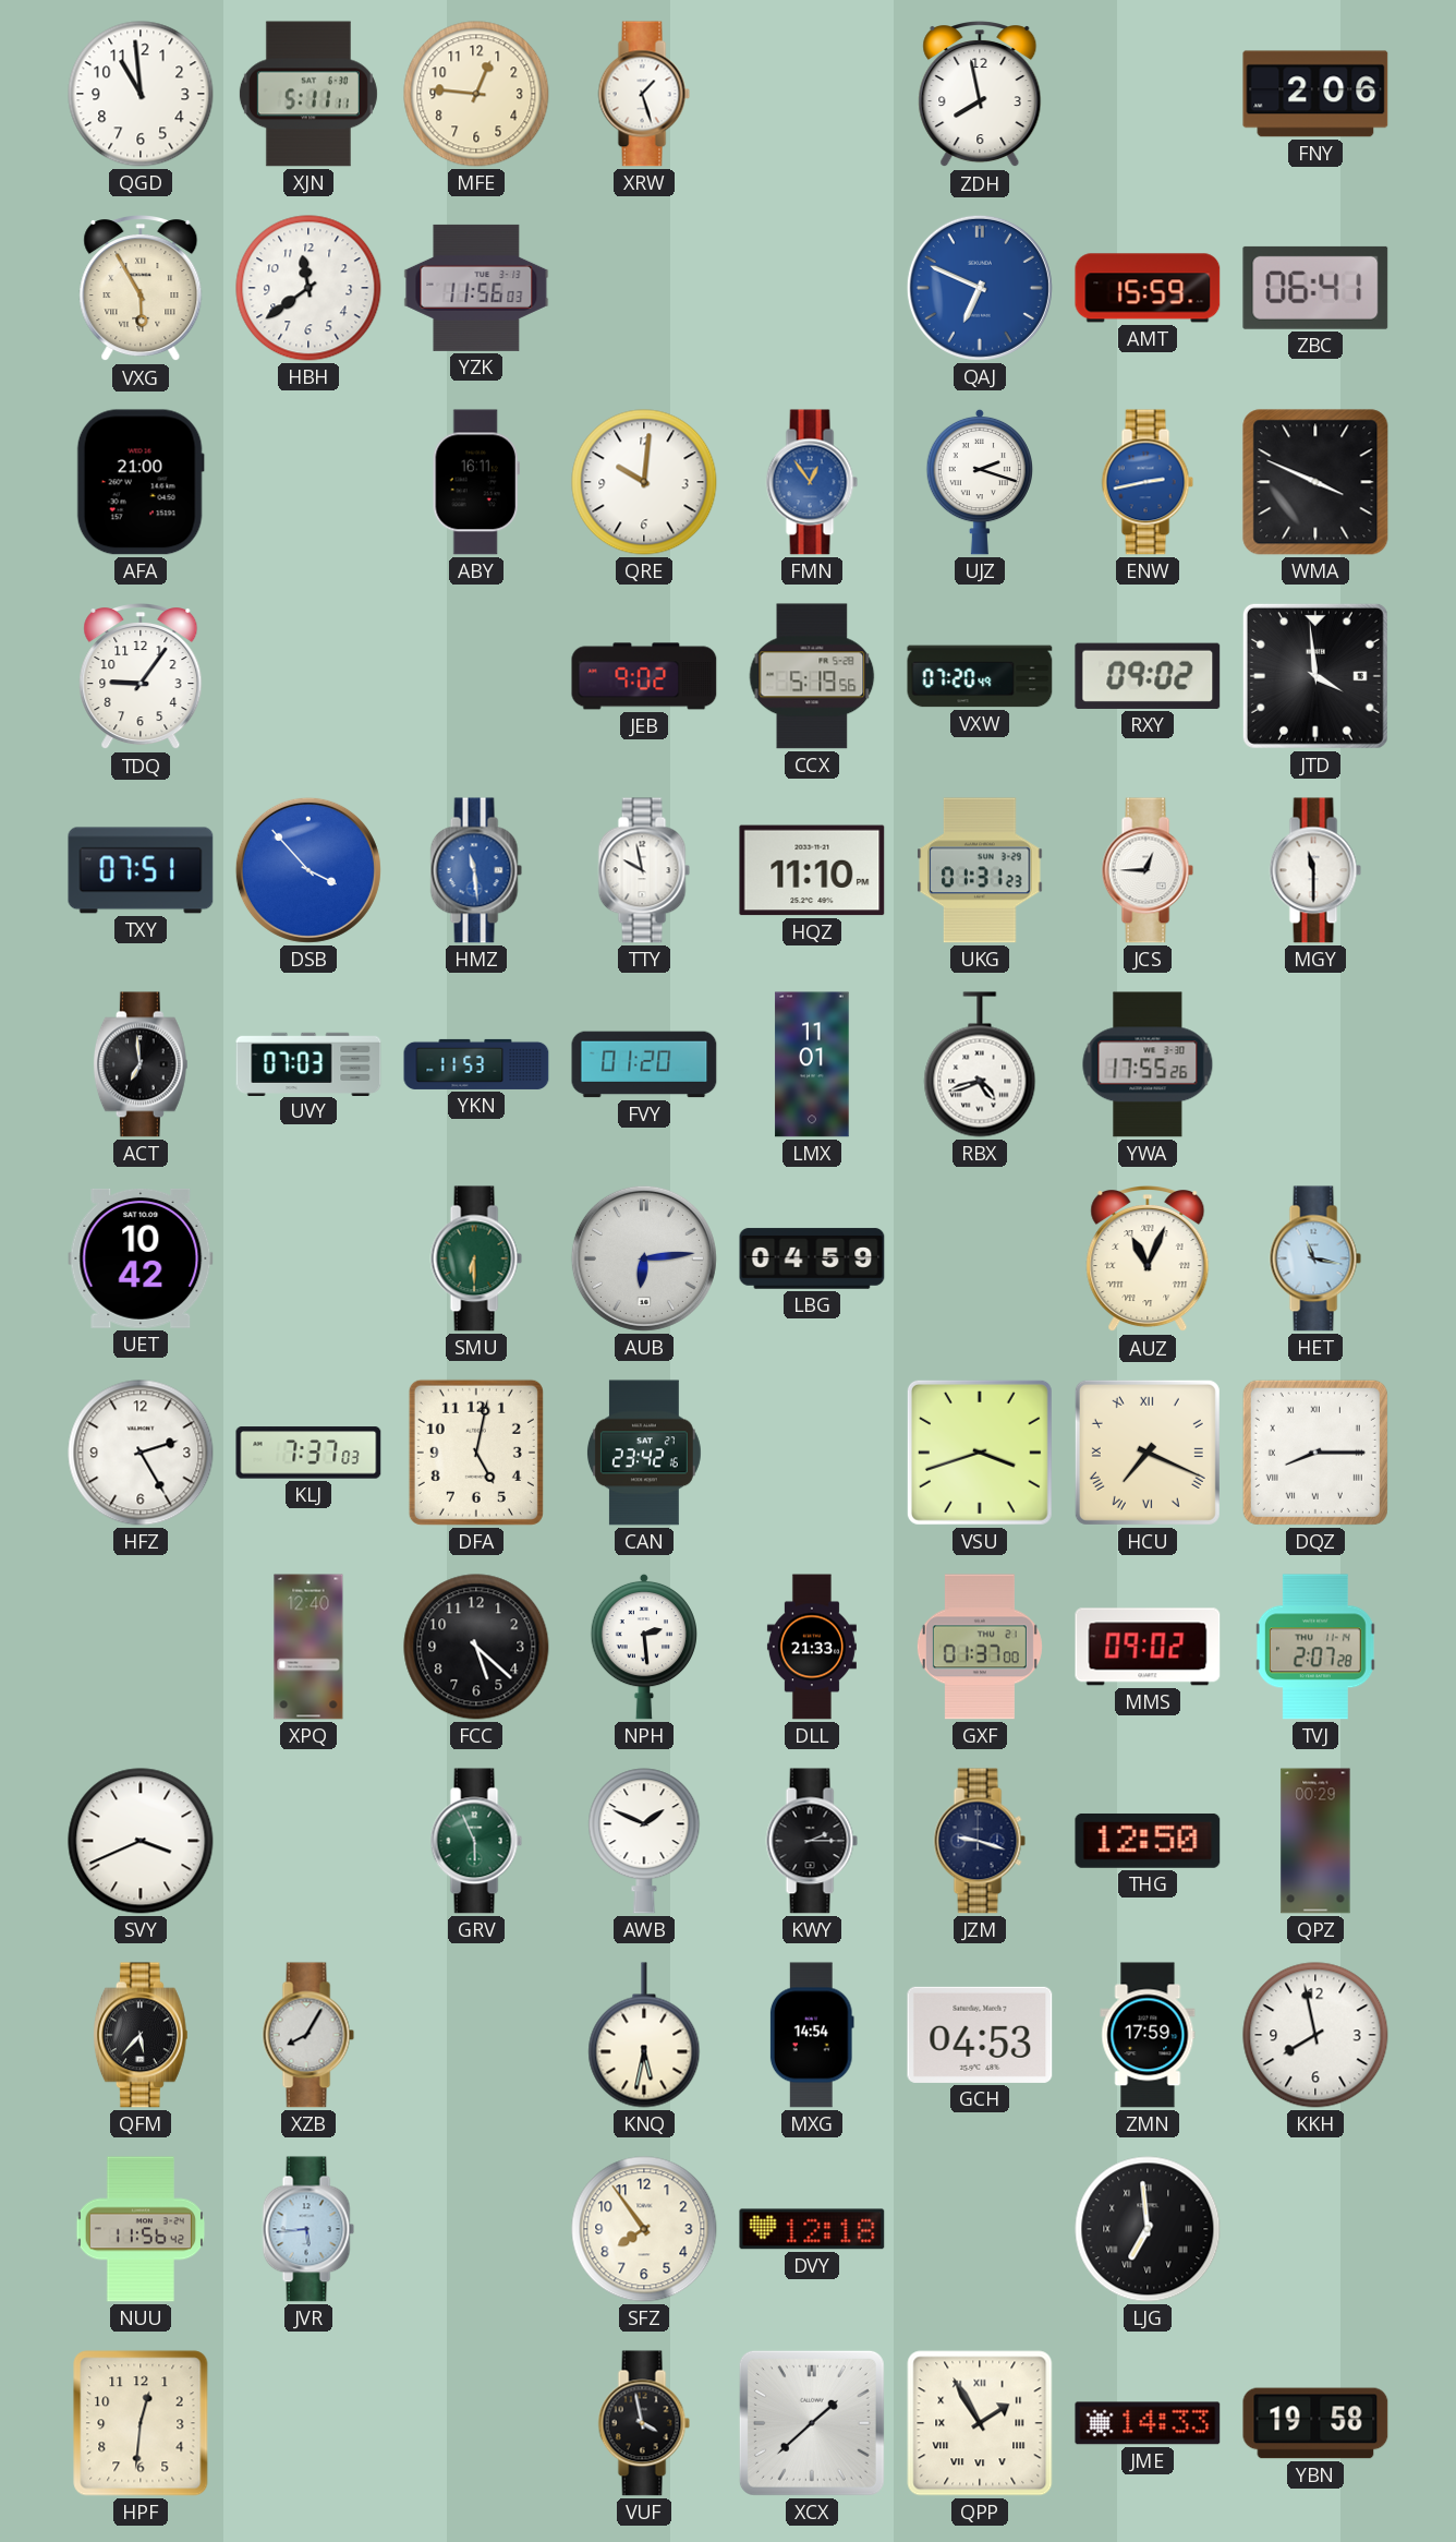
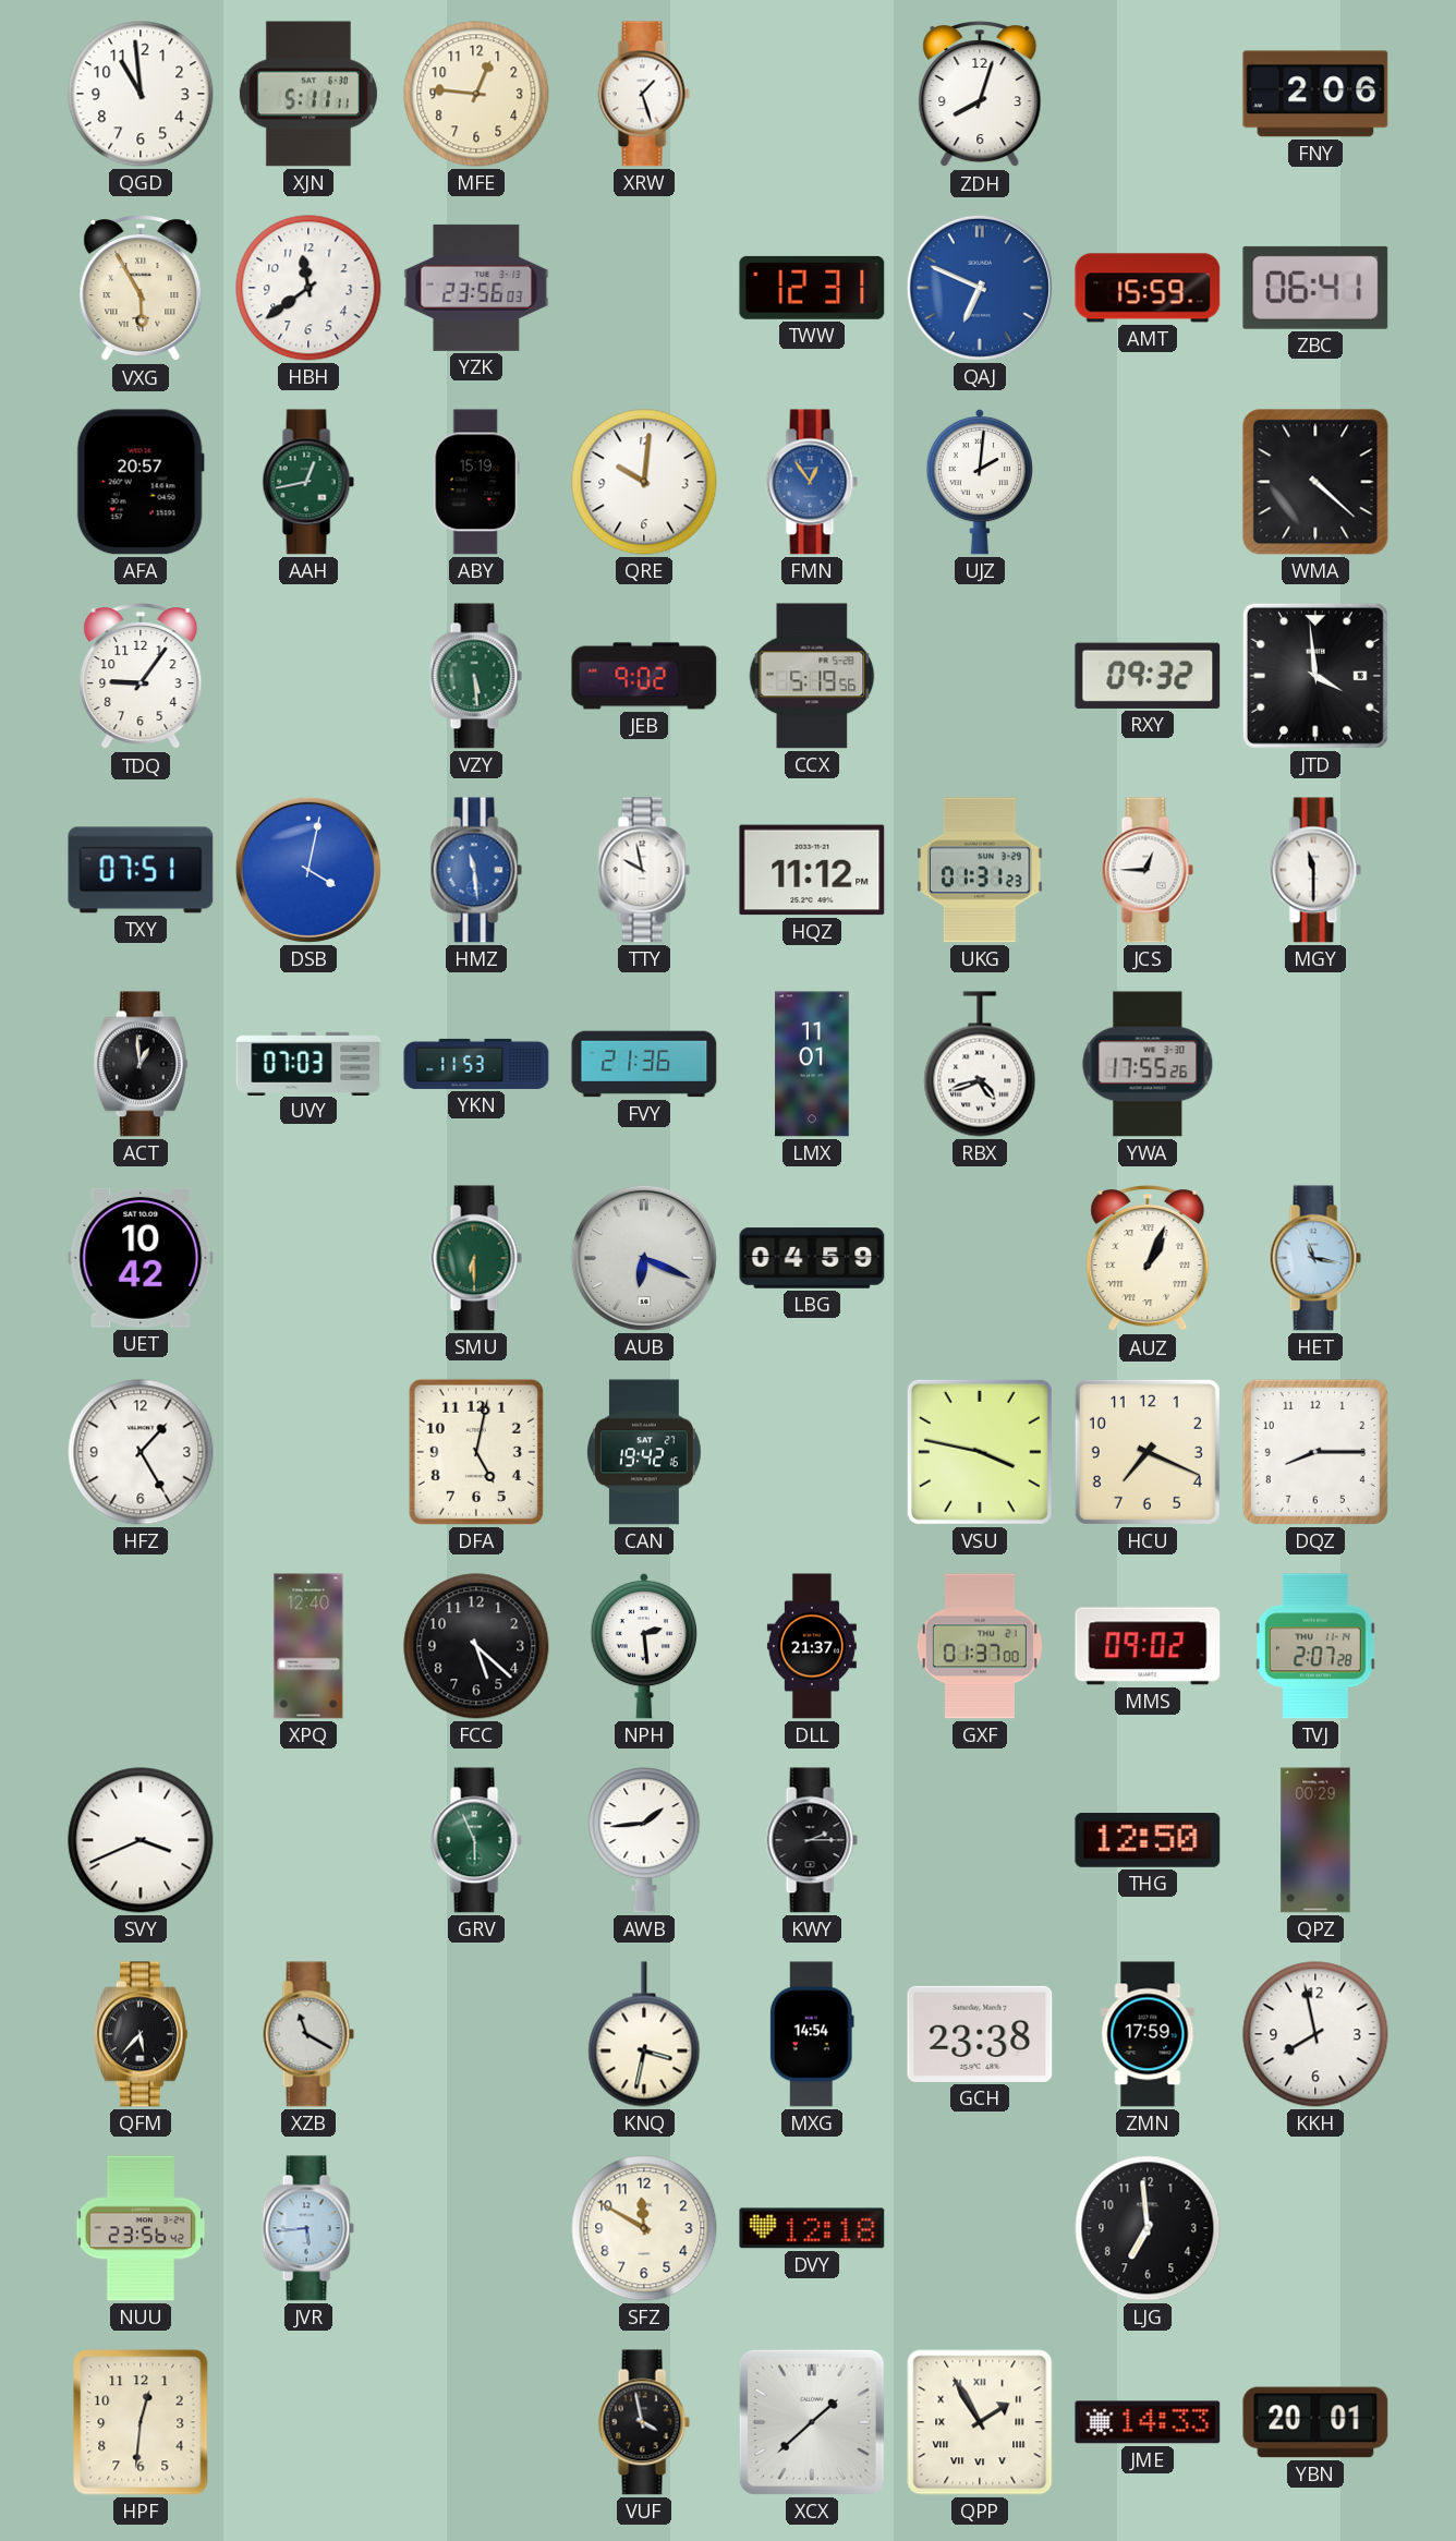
ZDH: 7:58 -> 8:03
YZK: 11:56 -> 23:56
TWW: none -> 12:31
AFA: 21:00 -> 20:57
AAH: none -> 12:43
ABY: 16:11 -> 15:19
UJZ: 2:18 -> 2:01
ENW: 2:43 -> none
WMA: 3:49 -> 4:22
VZY: none -> 5:29
VXW: 07:20 -> none
RXY: 09:02 -> 09:32
DSB: 3:53 -> 4:02
HQZ: 11:10 -> 11:12
ACT: 6:59 -> 12:59
FVY: 01:20 -> 21:36
AUB: 6:14 -> 6:19
AUZ: 11:04 -> 1:04
HFZ: 2:25 -> 1:25
KLJ: 7:37 -> none
CAN: 23:42 -> 19:42
VSU: 3:42 -> 3:47
HCU numerals: Roman -> Arabic
DQZ numerals: Roman -> Arabic
DLL: 21:33 -> 21:37
AWB: 1:49 -> 1:44
JZM: 9:18 -> none
XZB: 8:05 -> 11:20
KNQ: 5:32 -> 3:32
GCH: 04:53 -> 23:38
NUU: 11:56 -> 23:56
SFZ: 7:54 -> 11:50
LJG numerals: Roman -> Arabic
YBN: 19:58 -> 20:01
